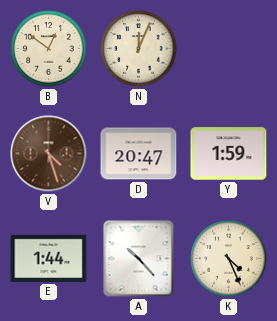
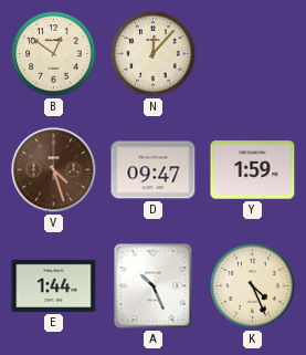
N: 12:04 -> 12:07
D: 20:47 -> 09:47
A: 10:23 -> 10:26
